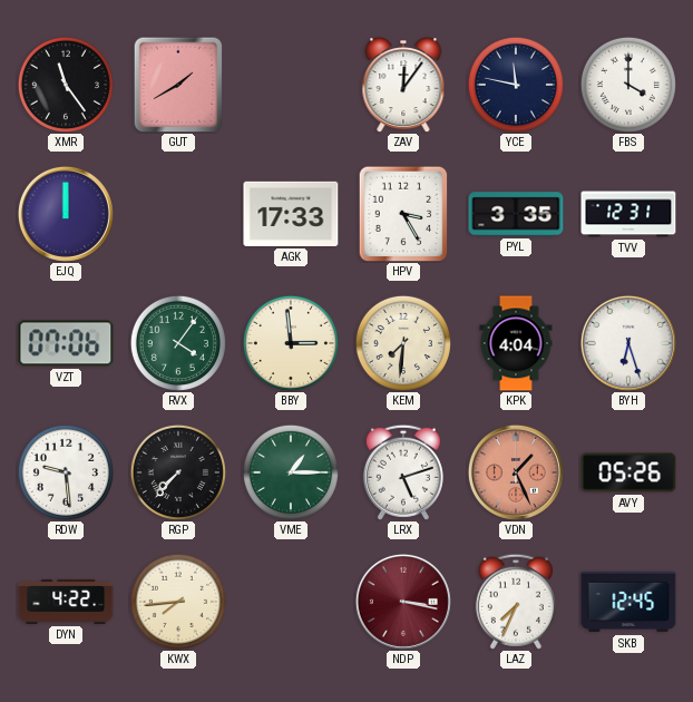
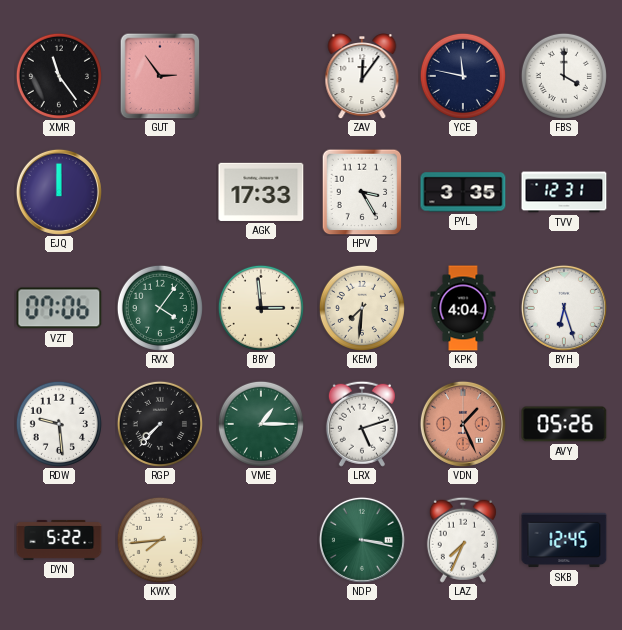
GUT: 1:40 -> 2:54
DYN: 4:22 -> 5:22
NDP dial: burgundy -> green
